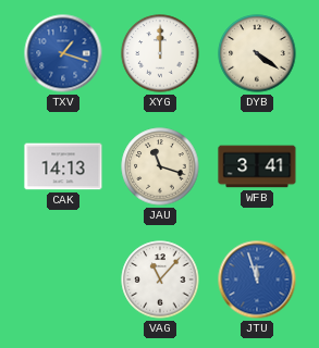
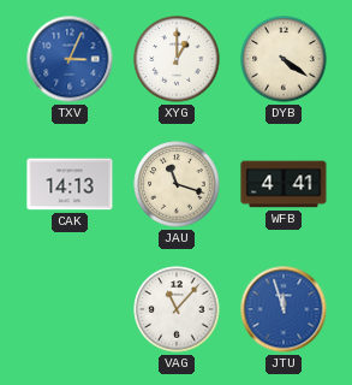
TXV: 1:18 -> 3:04
XYG: 12:00 -> 1:00
WFB: 3:41 -> 4:41
